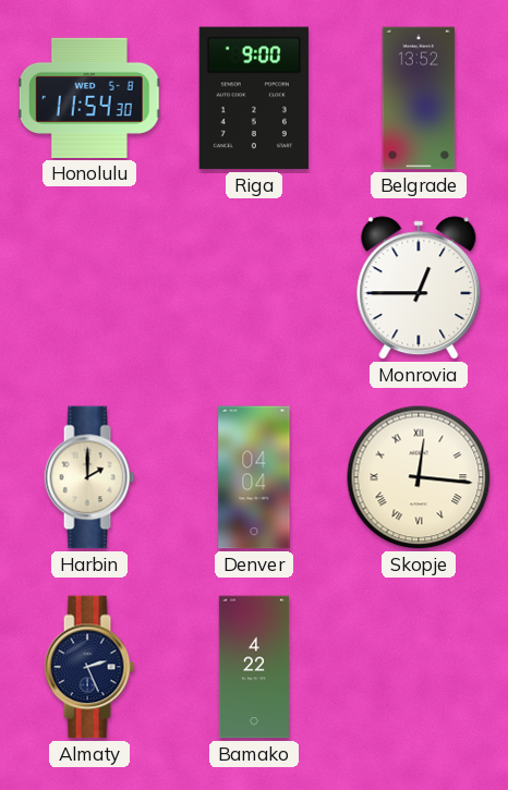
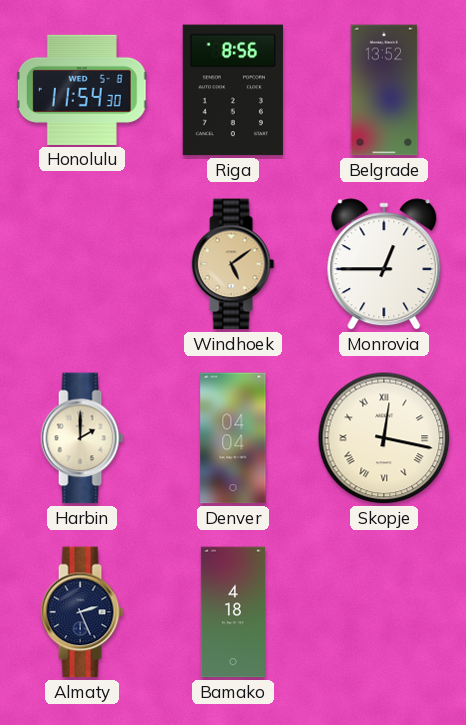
Riga: 9:00 -> 8:56
Windhoek: none -> 5:09
Skopje: 12:16 -> 12:17
Bamako: 4:22 -> 4:18
